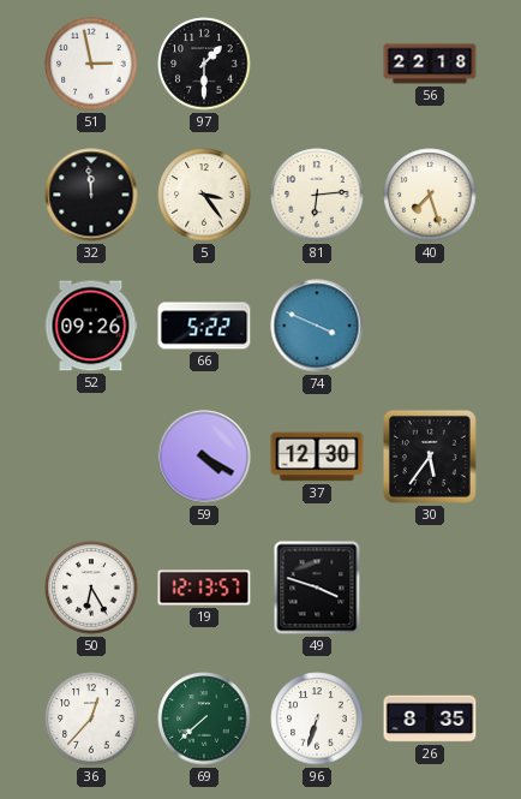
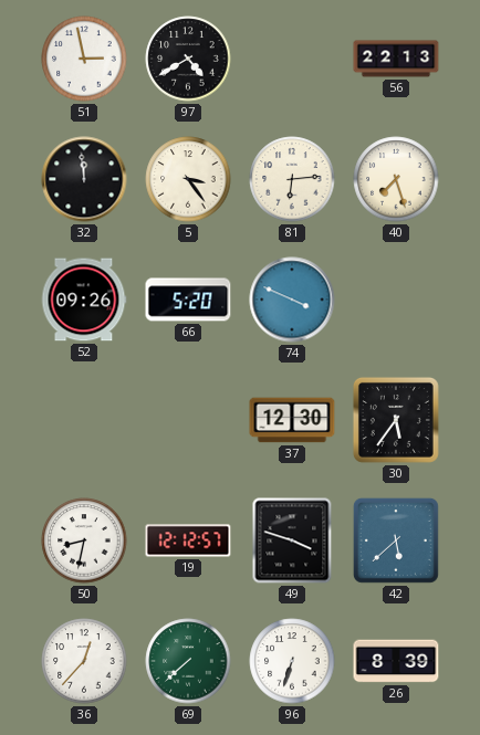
97: 1:30 -> 4:40
56: 22:18 -> 22:13
66: 5:22 -> 5:20
59: 4:20 -> none
50: 6:25 -> 8:32
19: 12:13 -> 12:12
42: none -> 5:38
26: 8:35 -> 8:39
